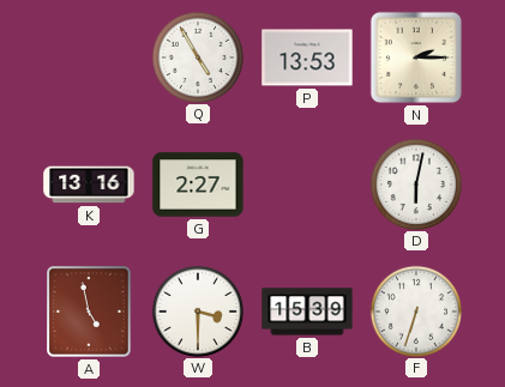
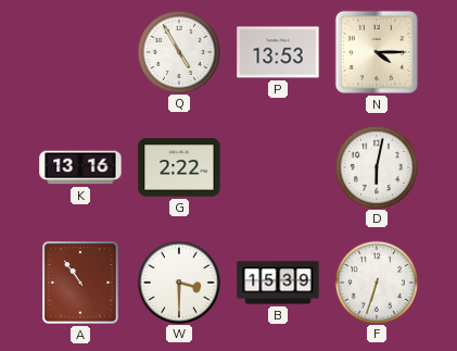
N: 2:15 -> 4:15
G: 2:27 -> 2:22
A: 4:58 -> 10:54
